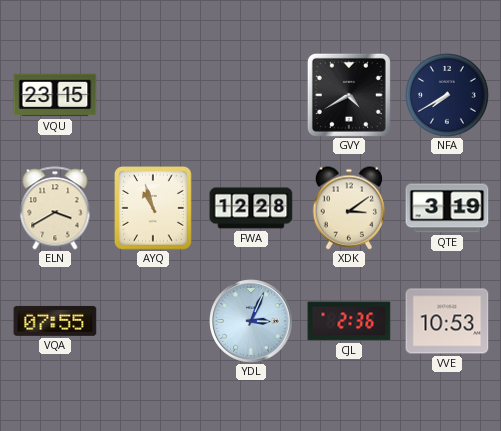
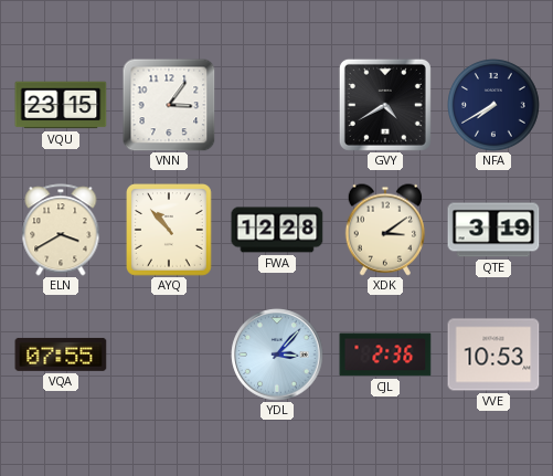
VNN: none -> 3:06
AYQ: 10:57 -> 10:53
YDL: 3:04 -> 3:07
